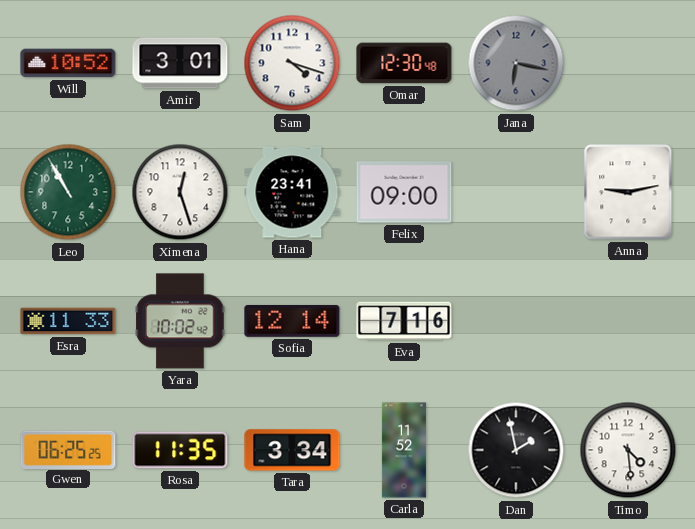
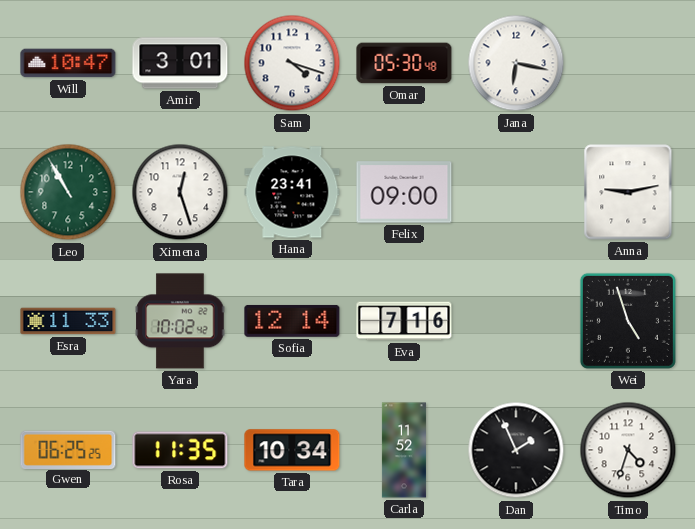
Will: 10:52 -> 10:47
Omar: 12:30 -> 05:30
Jana dial: grey -> white
Wei: none -> 4:57
Tara: 3:34 -> 10:34
Dan: 1:58 -> 1:56
Timo: 4:29 -> 4:33
